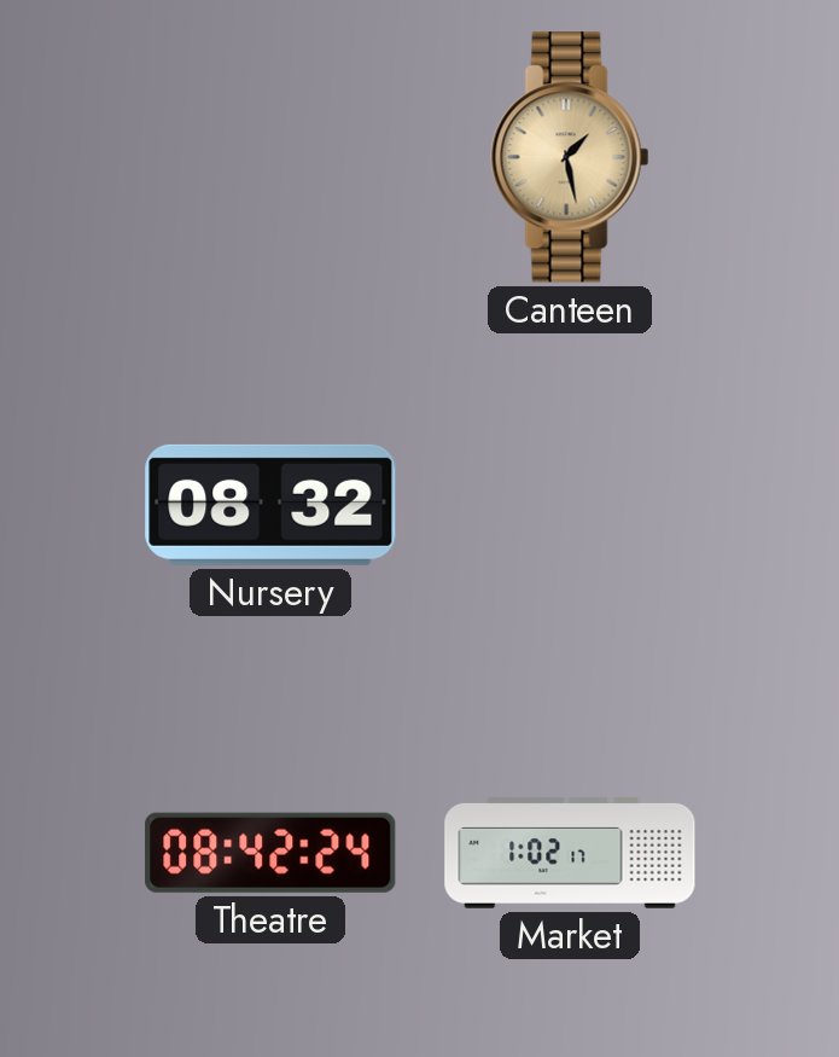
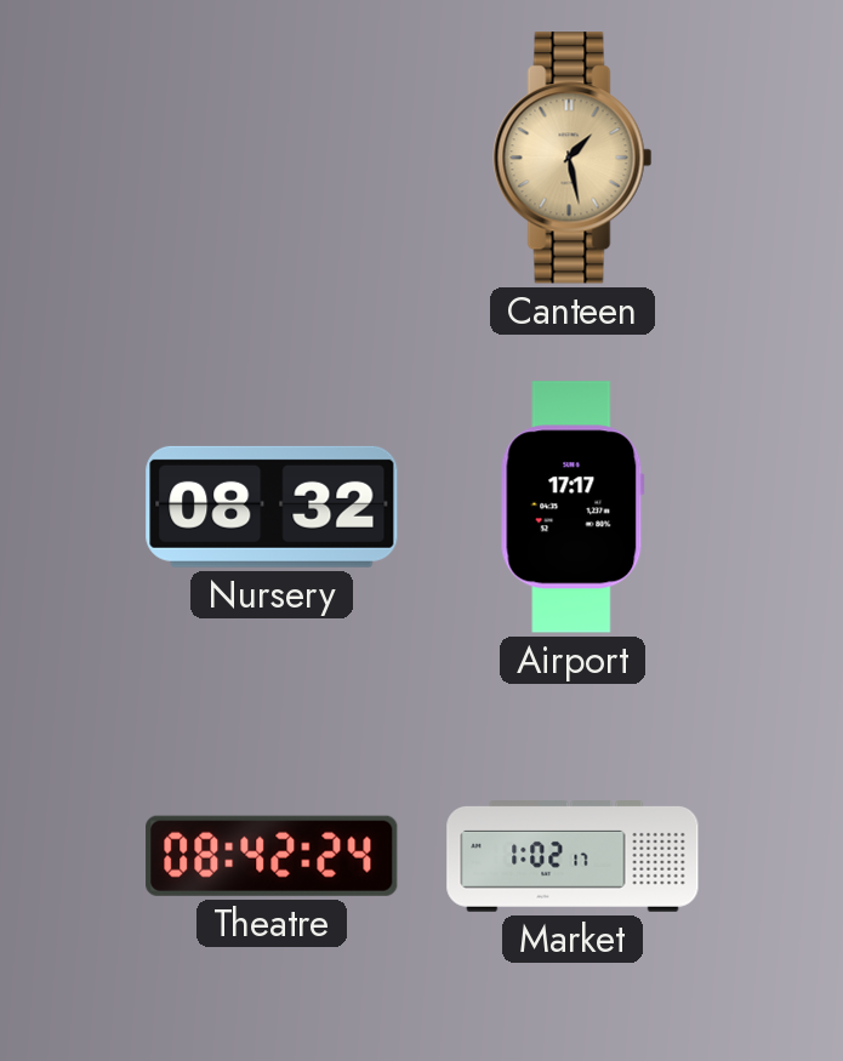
Airport: none -> 17:17
